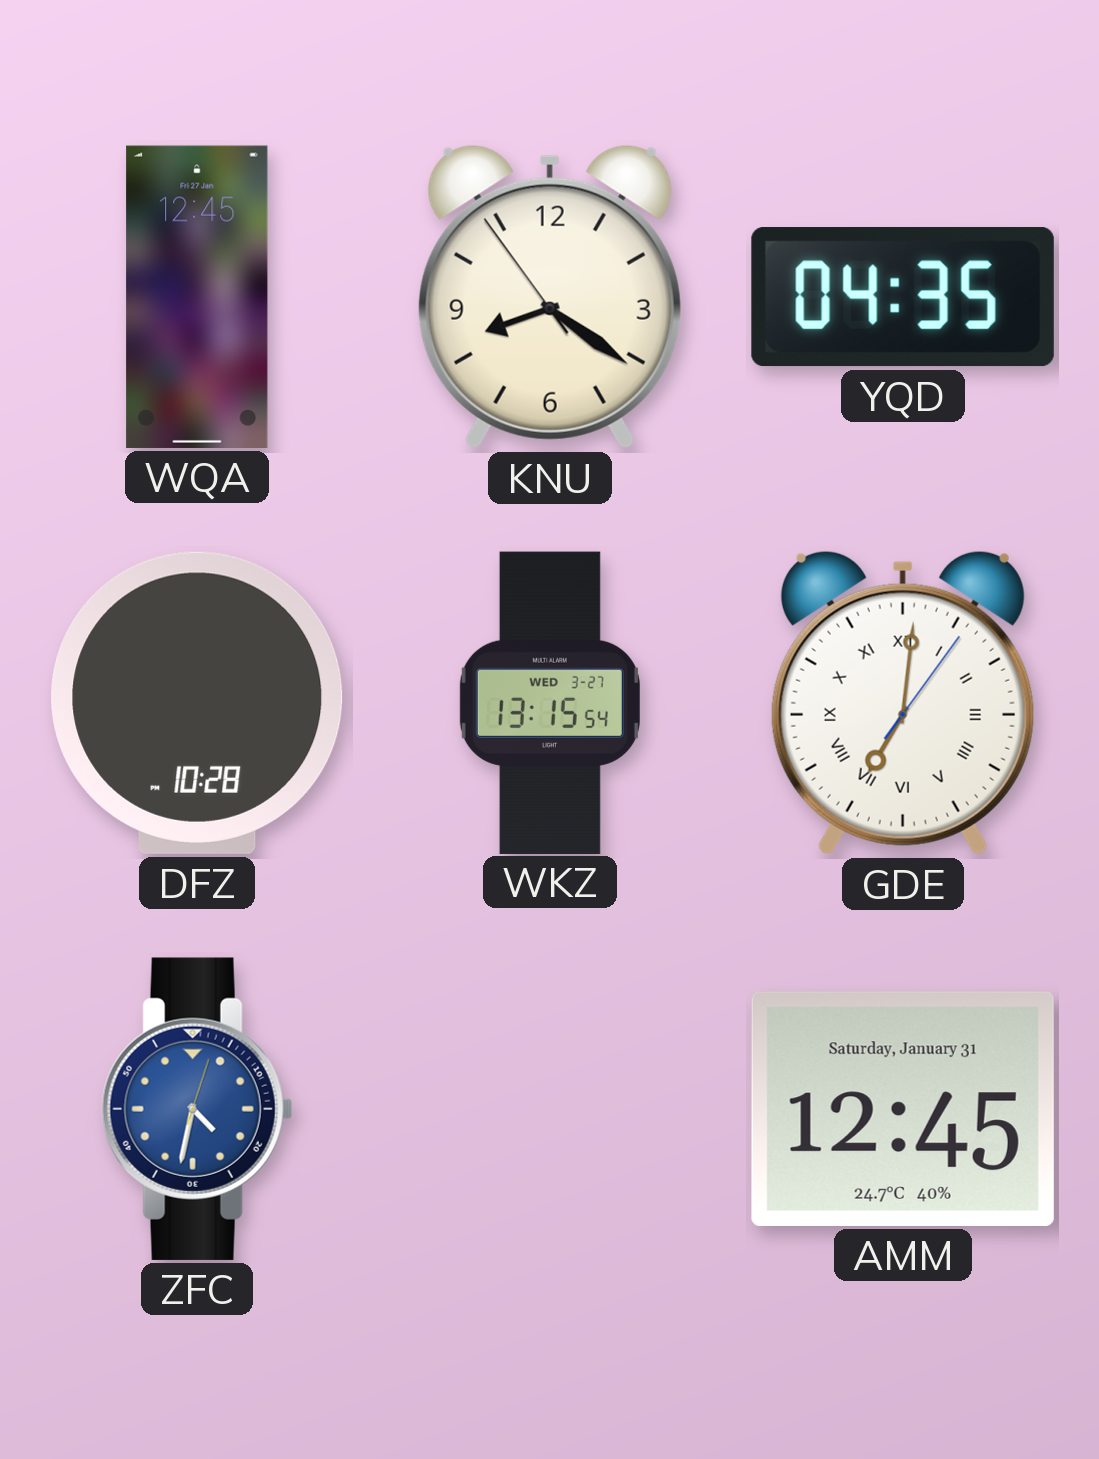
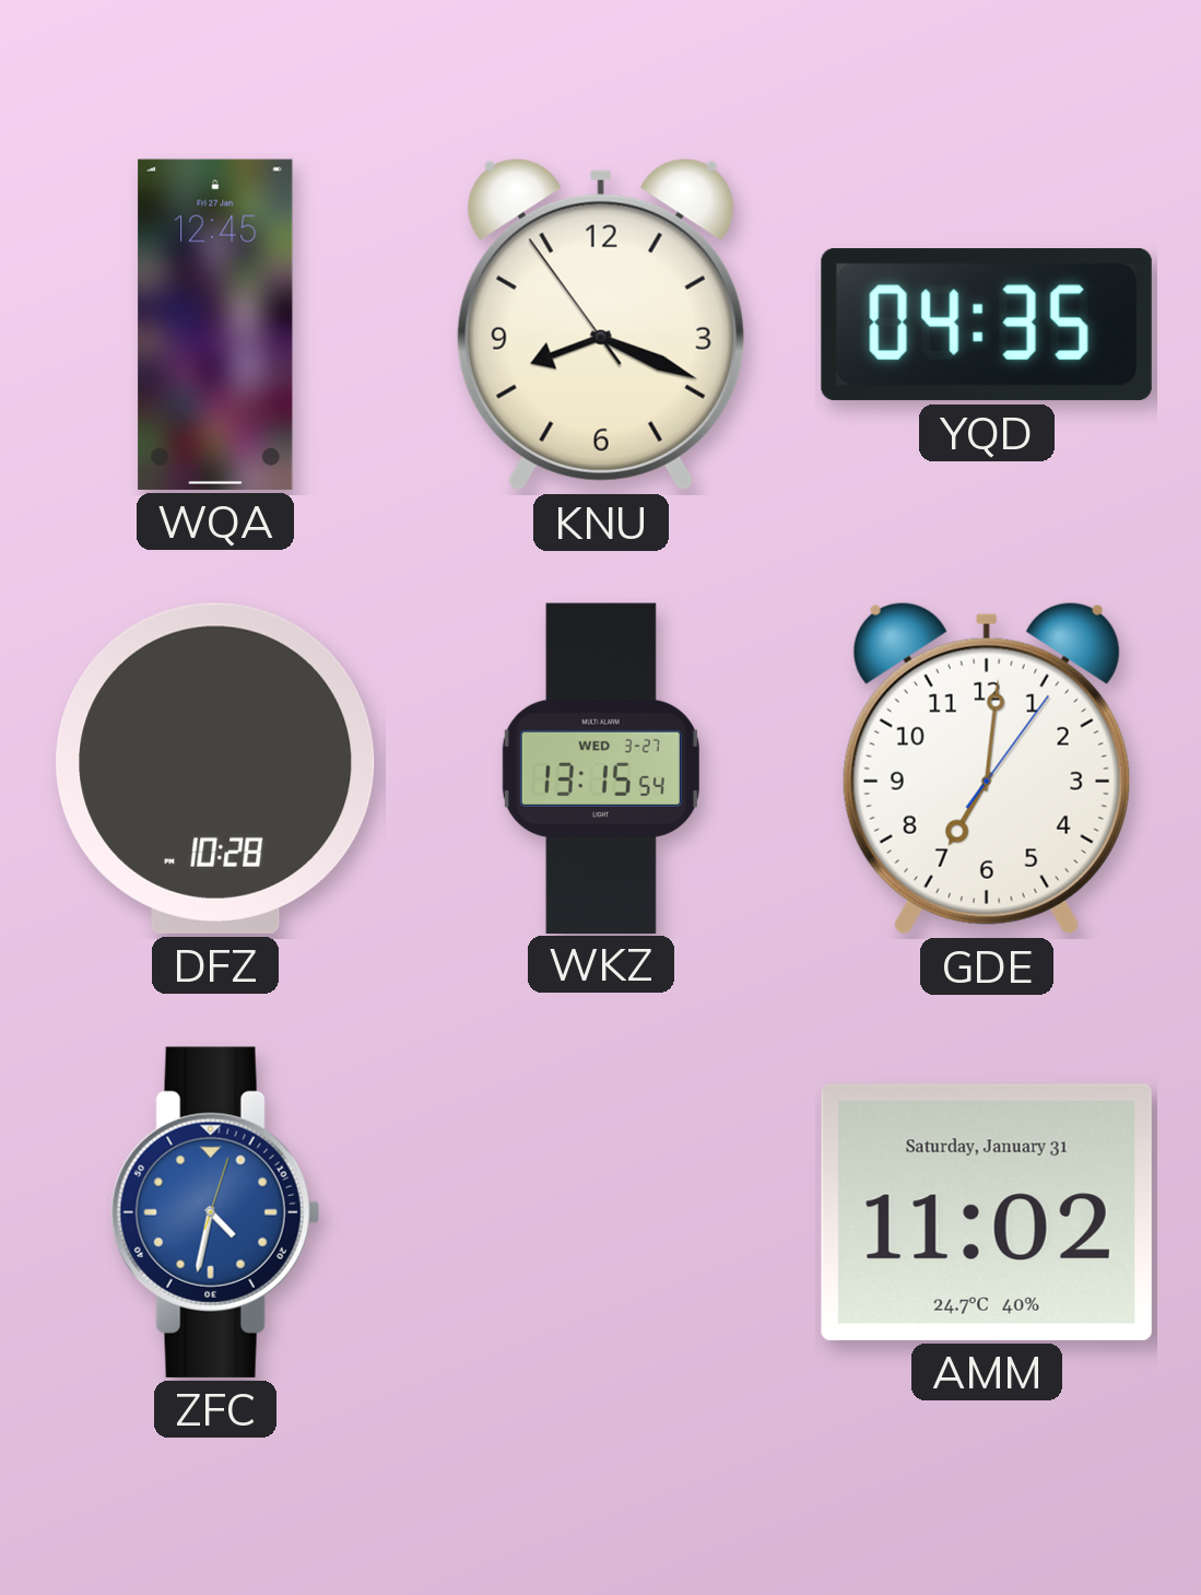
KNU: 8:20 -> 8:18
GDE numerals: Roman -> Arabic
AMM: 12:45 -> 11:02
